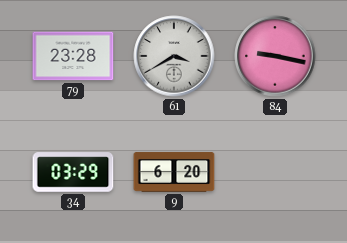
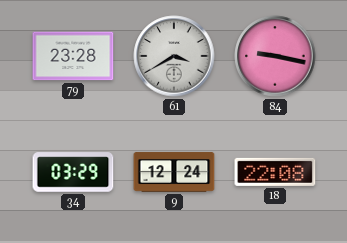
9: 6:20 -> 12:24
18: none -> 22:08
